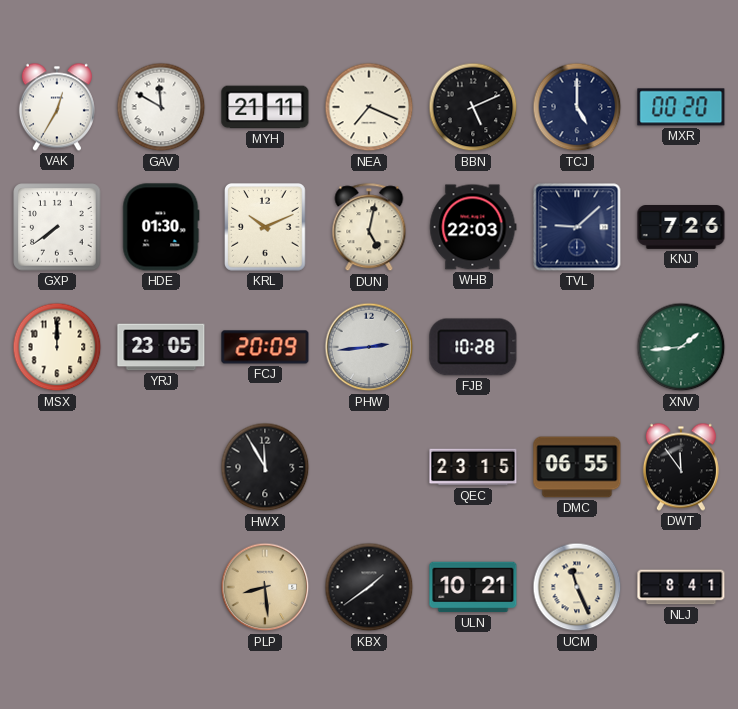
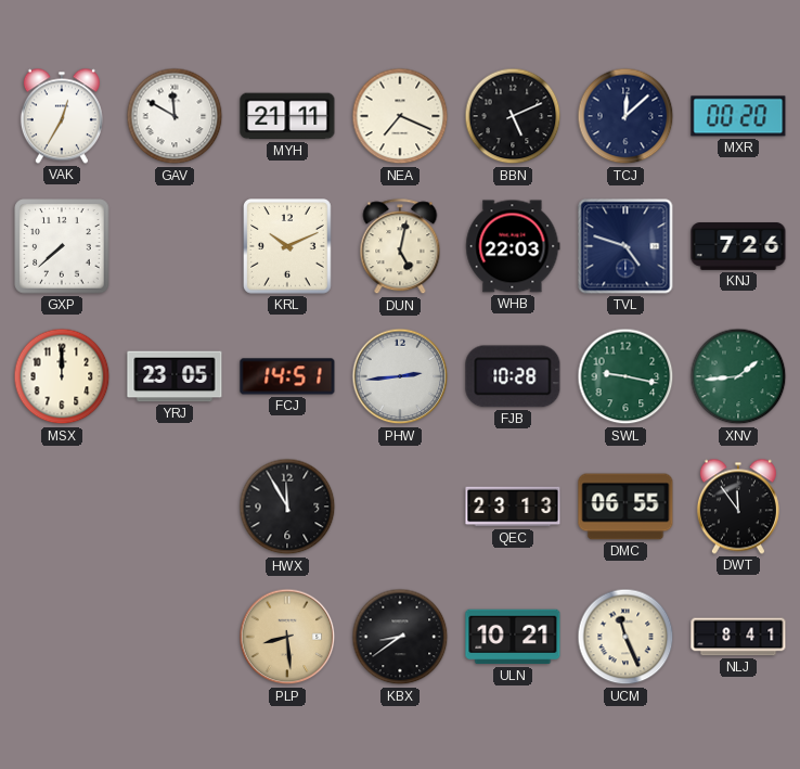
TCJ: 5:00 -> 12:08
GXP: 7:39 -> 7:38
HDE: 01:30 -> none
TVL: 9:08 -> 4:48
FCJ: 20:09 -> 14:51
SWL: none -> 9:17
QEC: 23:15 -> 23:13
KBX: 1:39 -> 8:39
